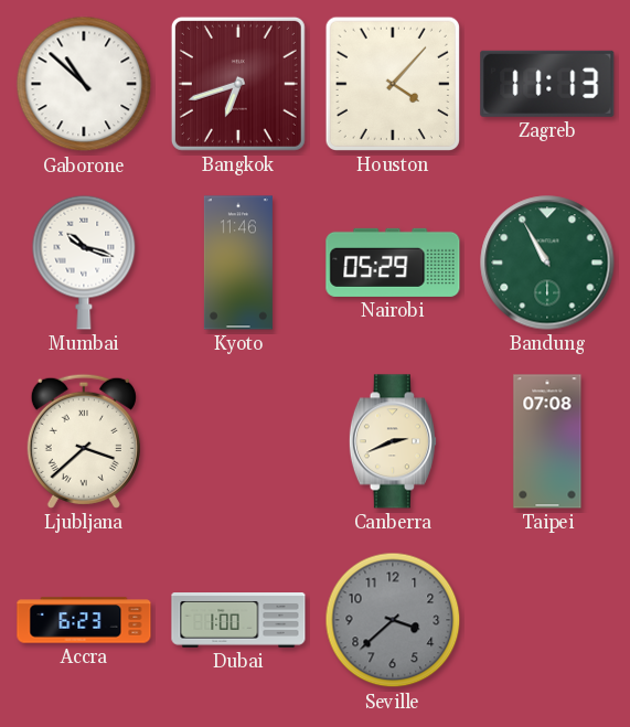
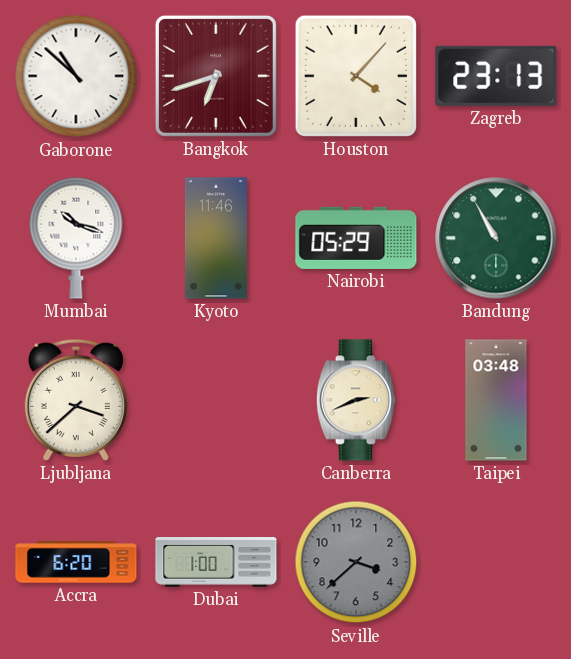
Zagreb: 11:13 -> 23:13
Taipei: 07:08 -> 03:48
Accra: 6:23 -> 6:20
